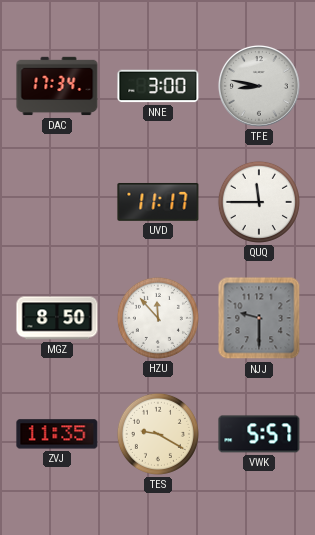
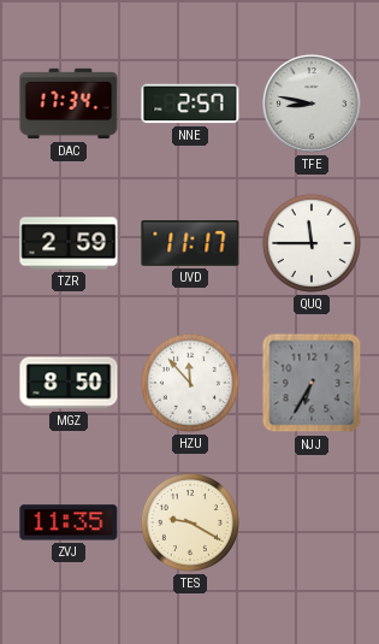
NNE: 3:00 -> 2:57
TZR: none -> 2:59
NJJ: 9:30 -> 6:35
VWK: 5:57 -> none
